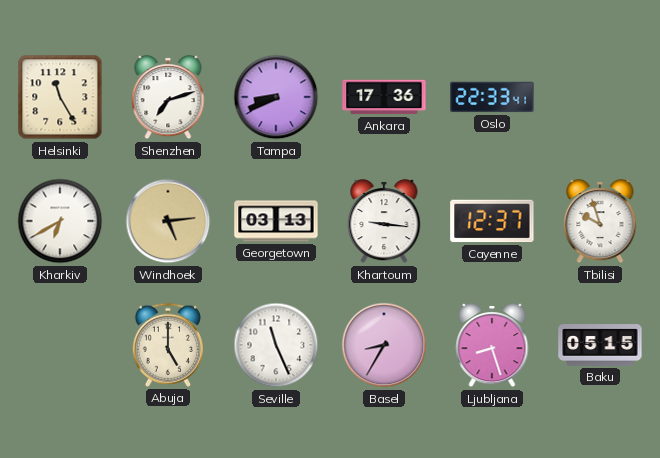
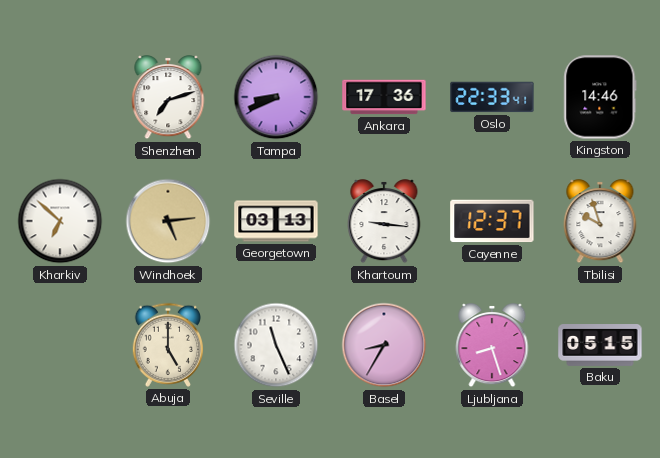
Helsinki: 11:25 -> none
Kingston: none -> 14:46
Kharkiv: 6:40 -> 6:52
